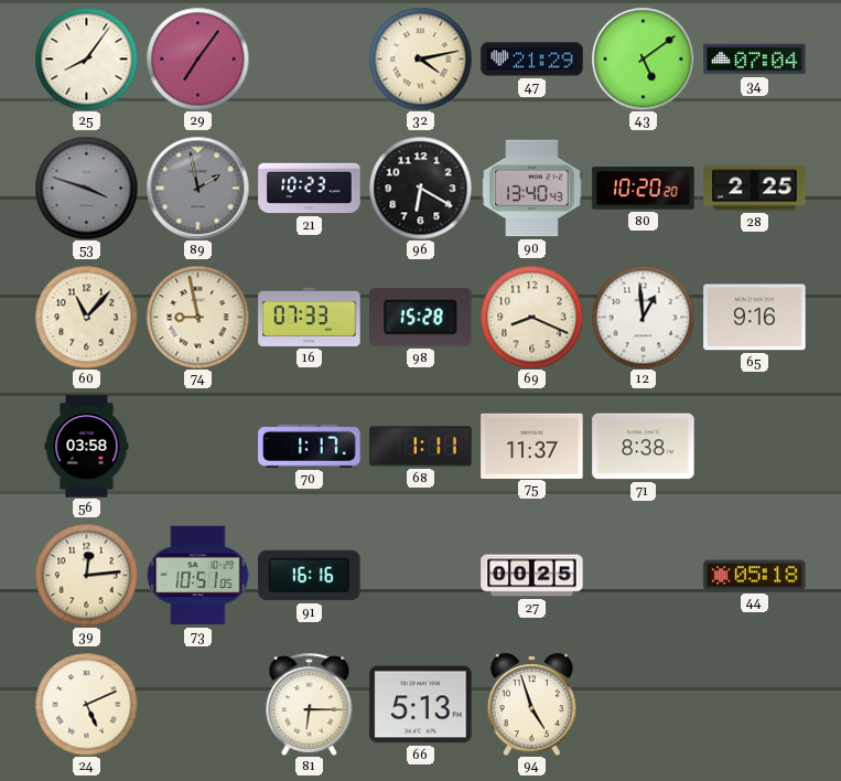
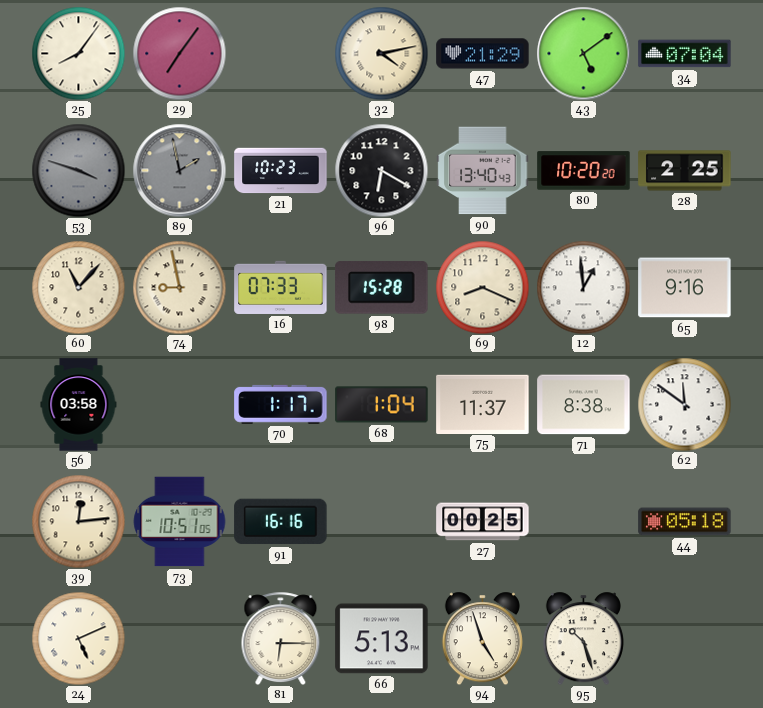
68: 1:11 -> 1:04
62: none -> 11:51
95: none -> 10:27
